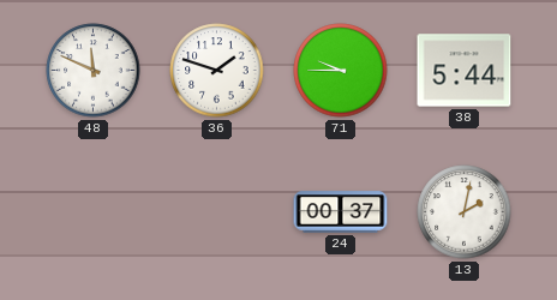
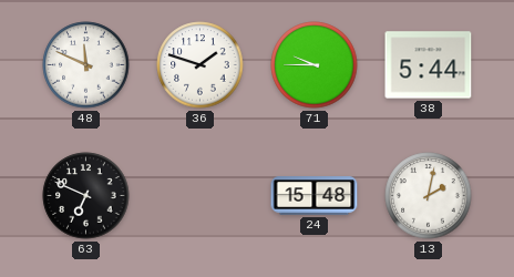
63: none -> 6:49
24: 00:37 -> 15:48
